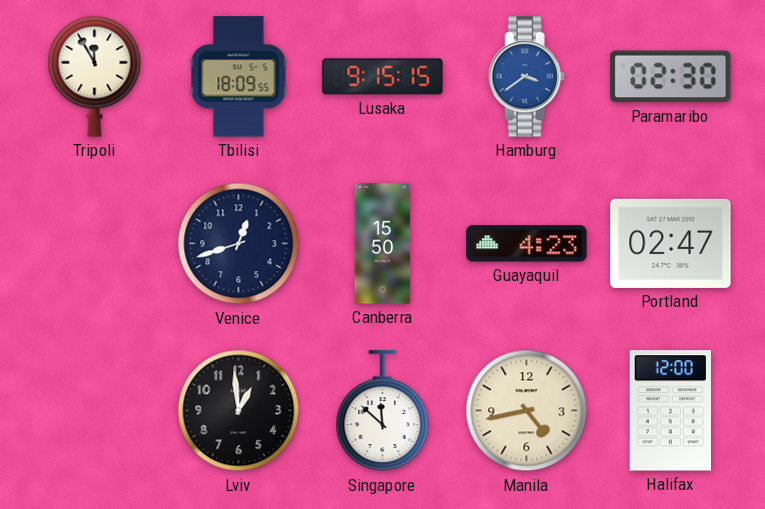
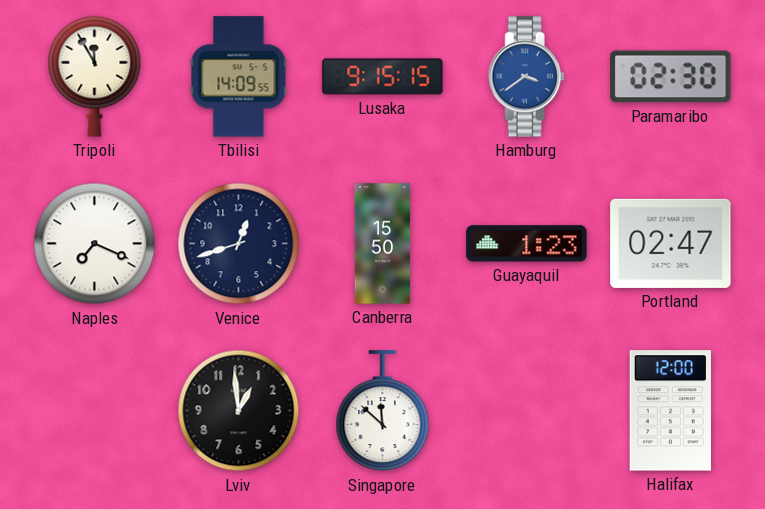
Tbilisi: 18:09 -> 14:09
Naples: none -> 7:19
Guayaquil: 4:23 -> 1:23
Manila: 4:43 -> none
